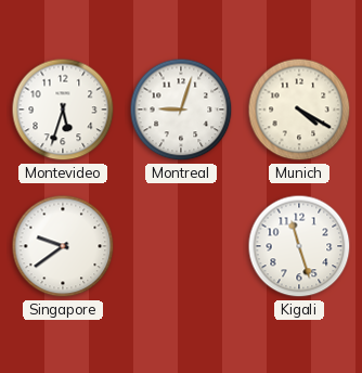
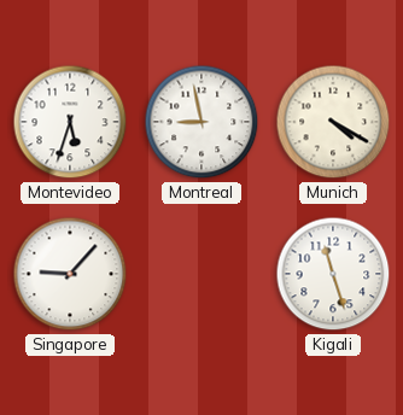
Montreal: 9:03 -> 8:58
Singapore: 9:39 -> 9:07
